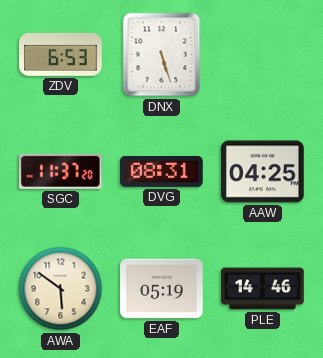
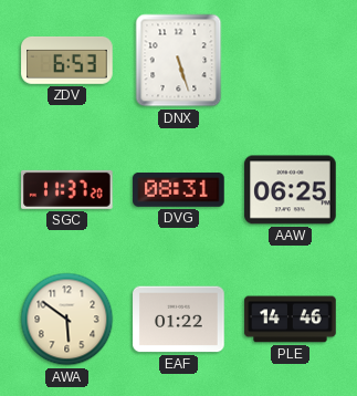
AAW: 04:25 -> 06:25
EAF: 05:19 -> 01:22
